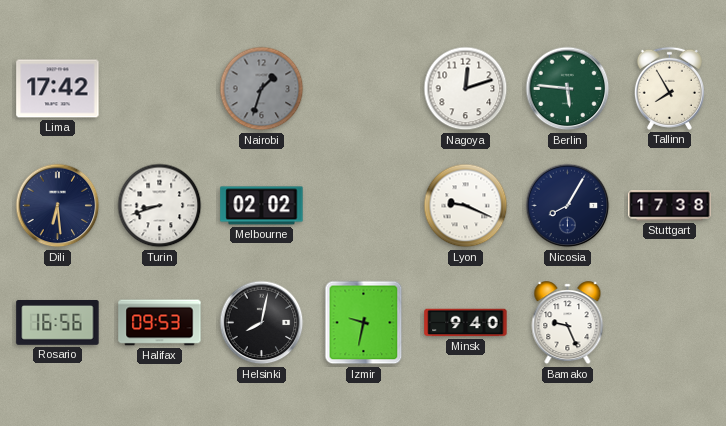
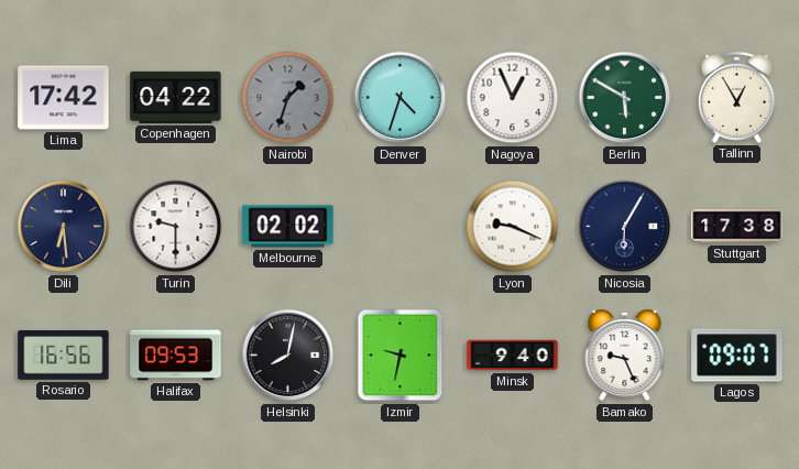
Copenhagen: none -> 04:22
Denver: none -> 4:33
Nagoya: 12:12 -> 12:56
Berlin: 5:46 -> 5:50
Tallinn: 7:55 -> 12:55
Turin: 8:42 -> 9:30
Nicosia: 8:05 -> 6:05
Lagos: none -> 09:07
